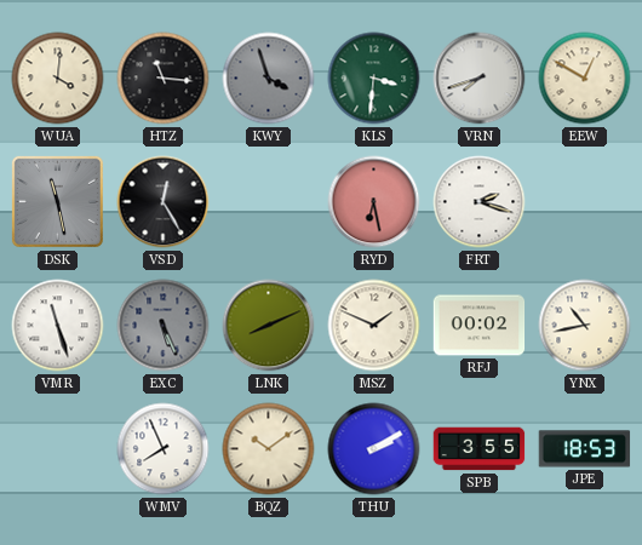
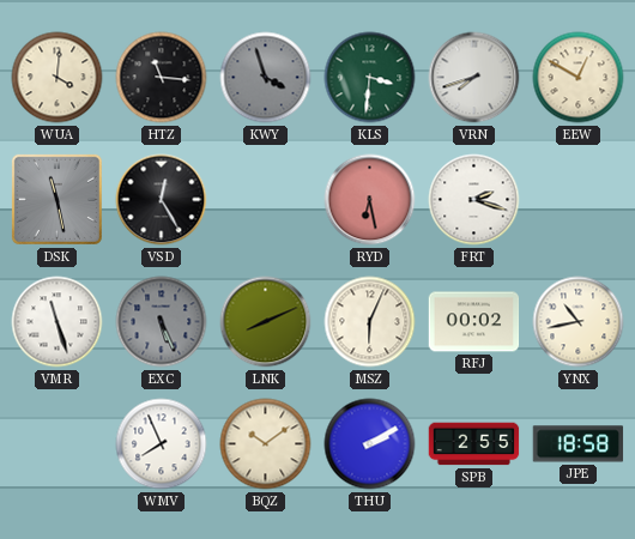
MSZ: 1:49 -> 6:04
SPB: 3:55 -> 2:55
JPE: 18:53 -> 18:58
